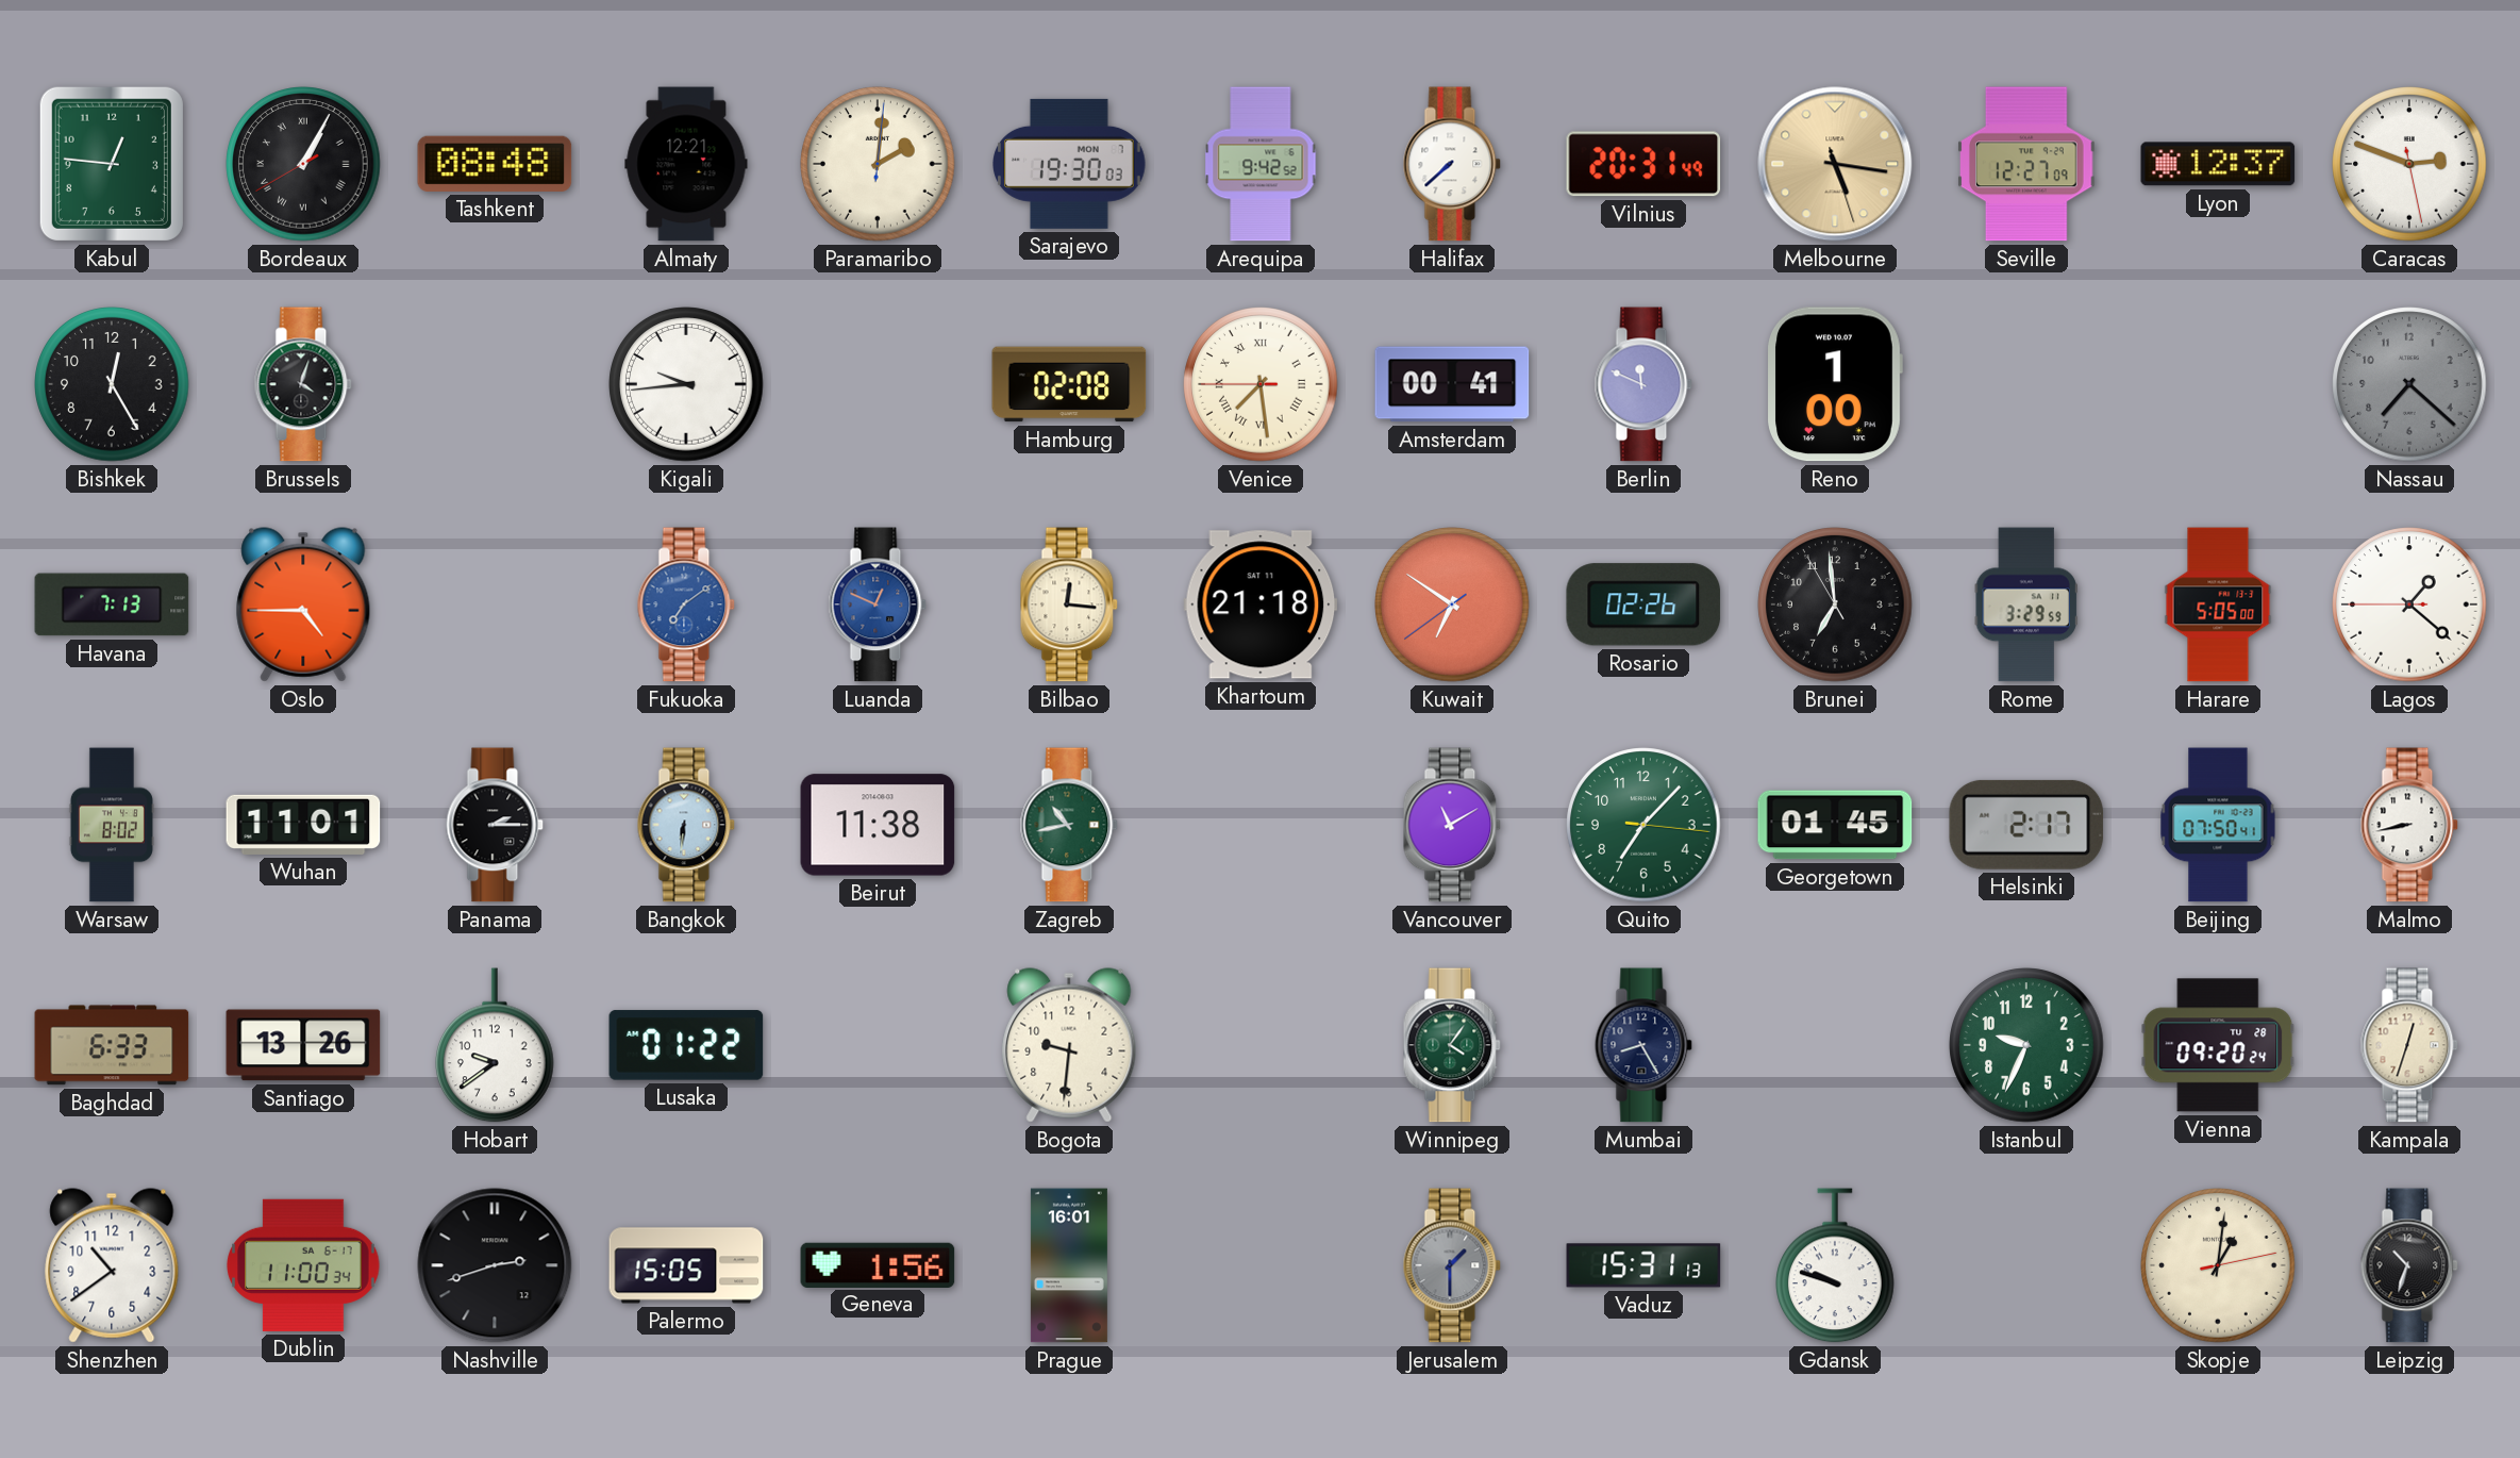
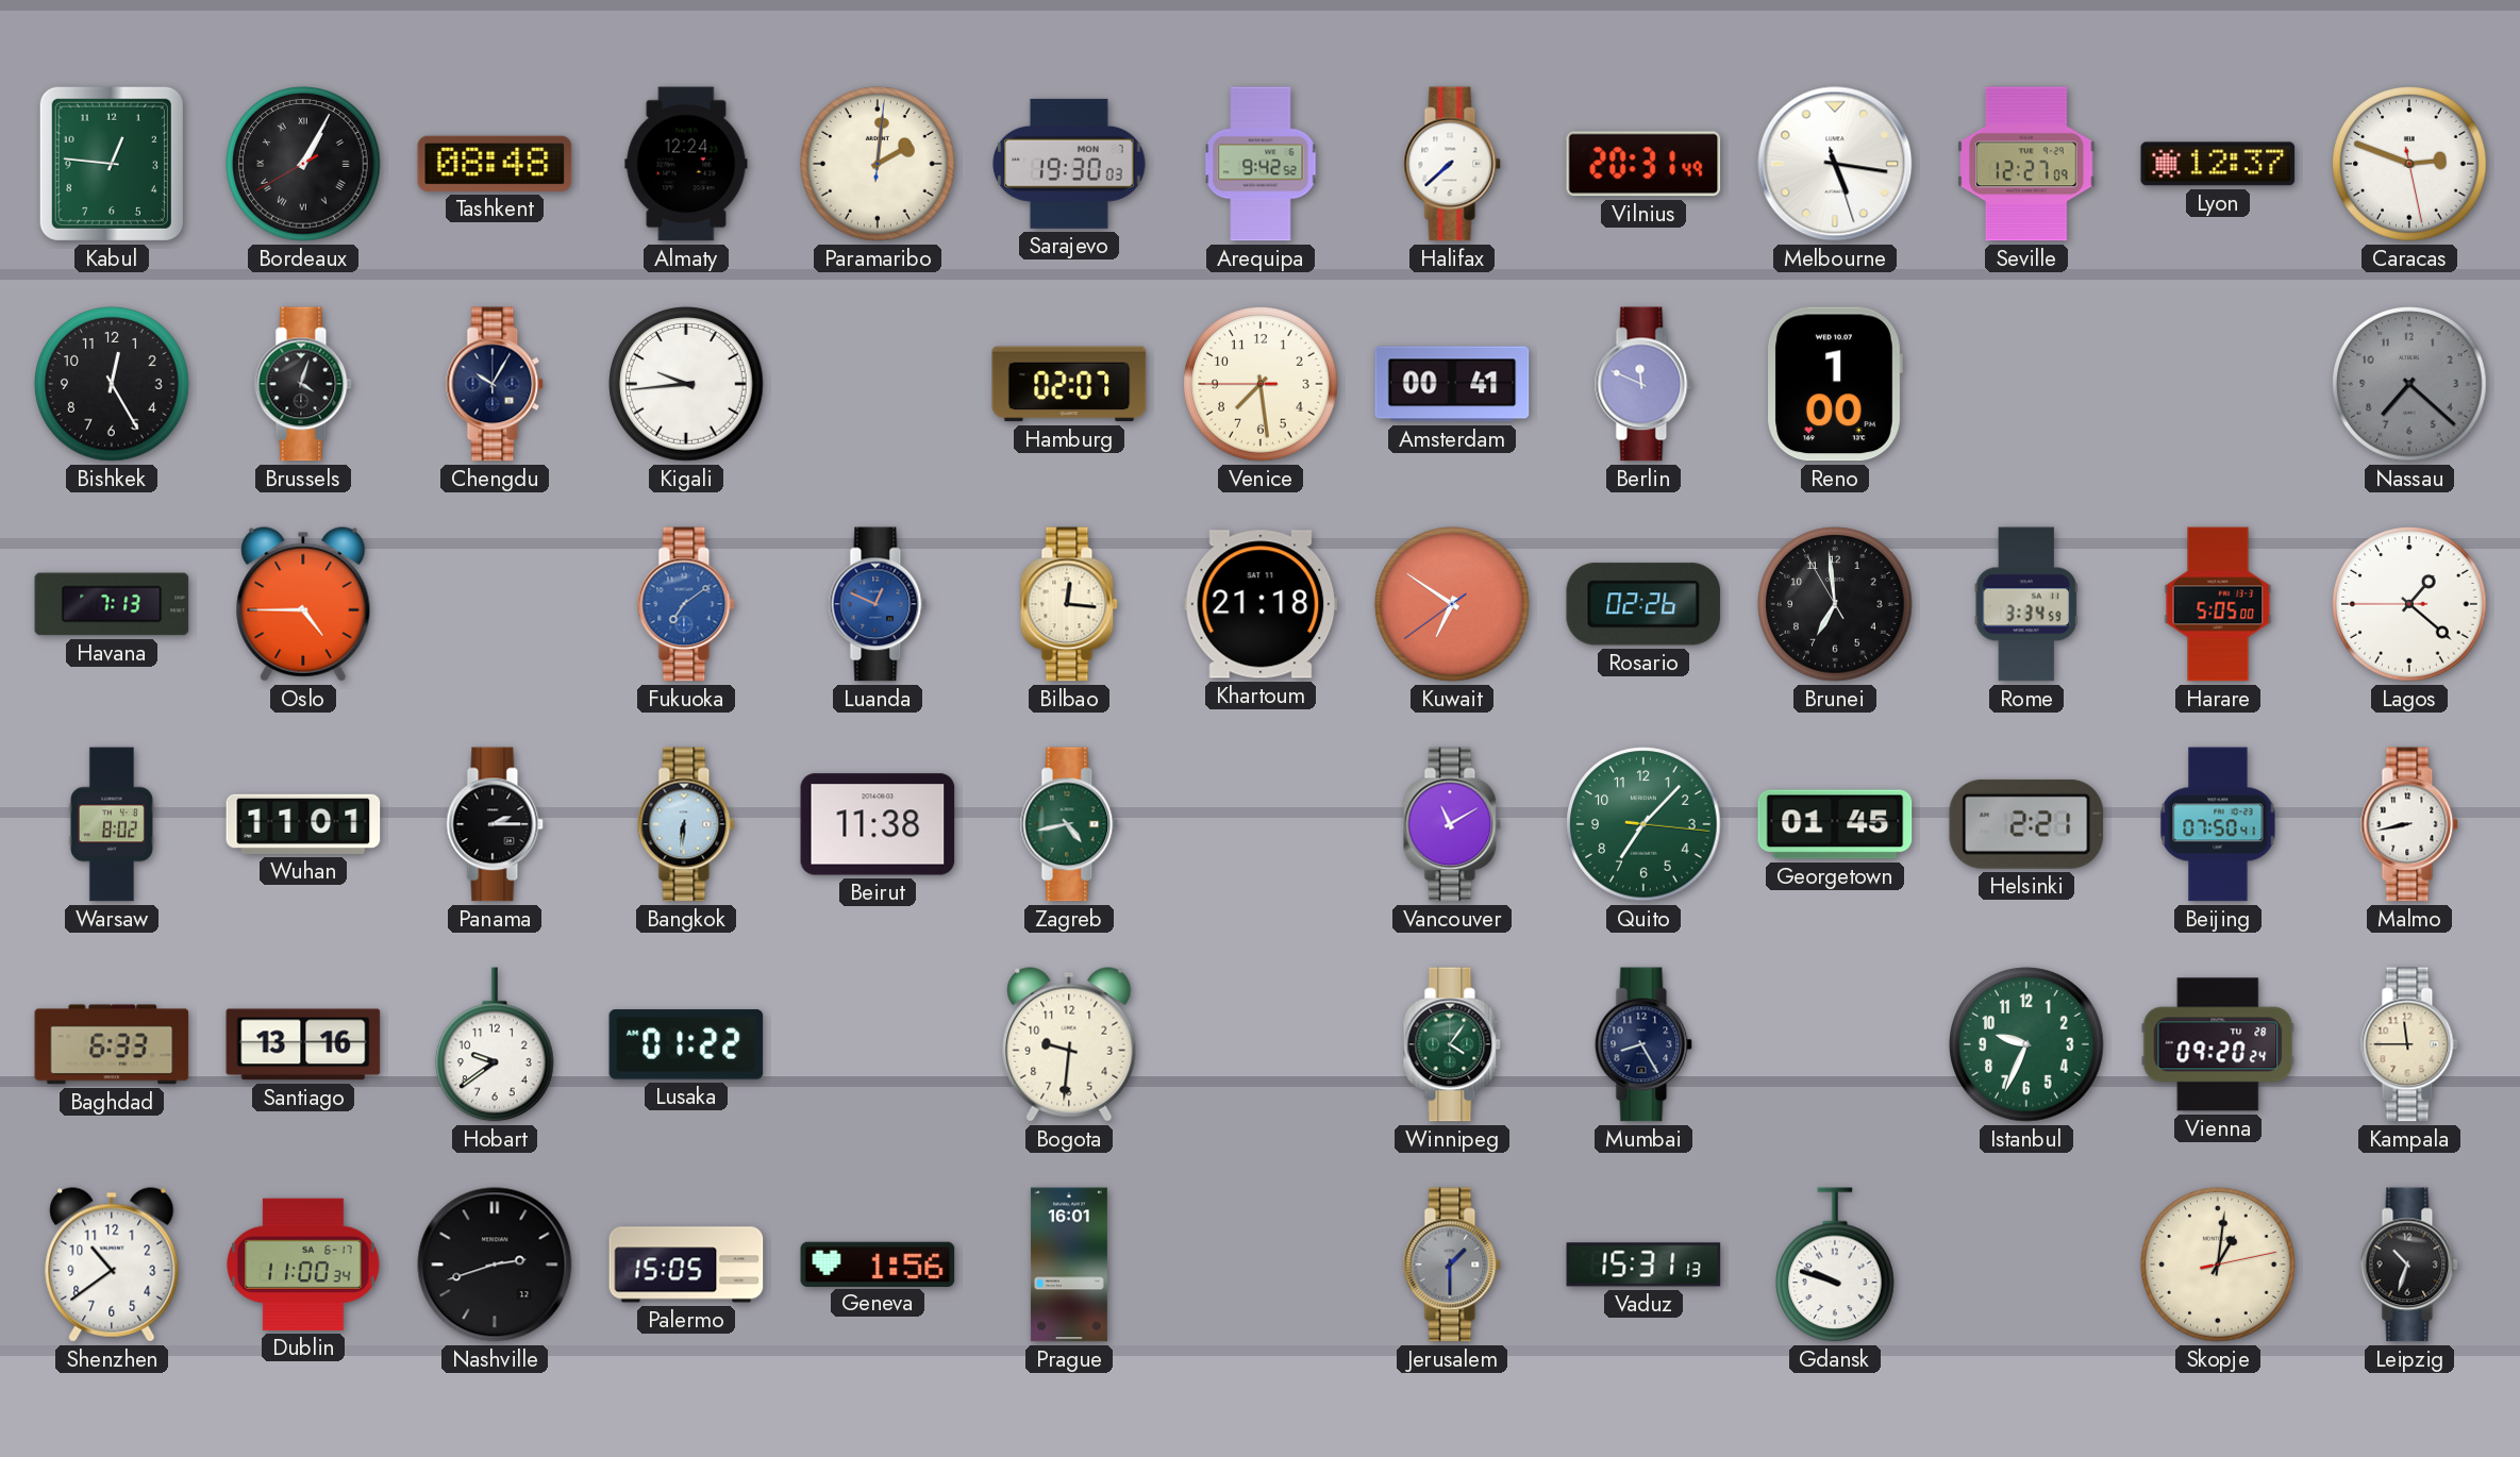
Almaty: 12:21 -> 12:24
Melbourne dial: champagne -> white
Chengdu: none -> 10:05
Hamburg: 02:08 -> 02:07
Venice numerals: Roman -> Arabic
Rome: 3:29 -> 3:34
Zagreb: 10:43 -> 4:43
Helsinki: 2:17 -> 2:21
Santiago: 13:26 -> 13:16
Kampala: 12:33 -> 11:45
